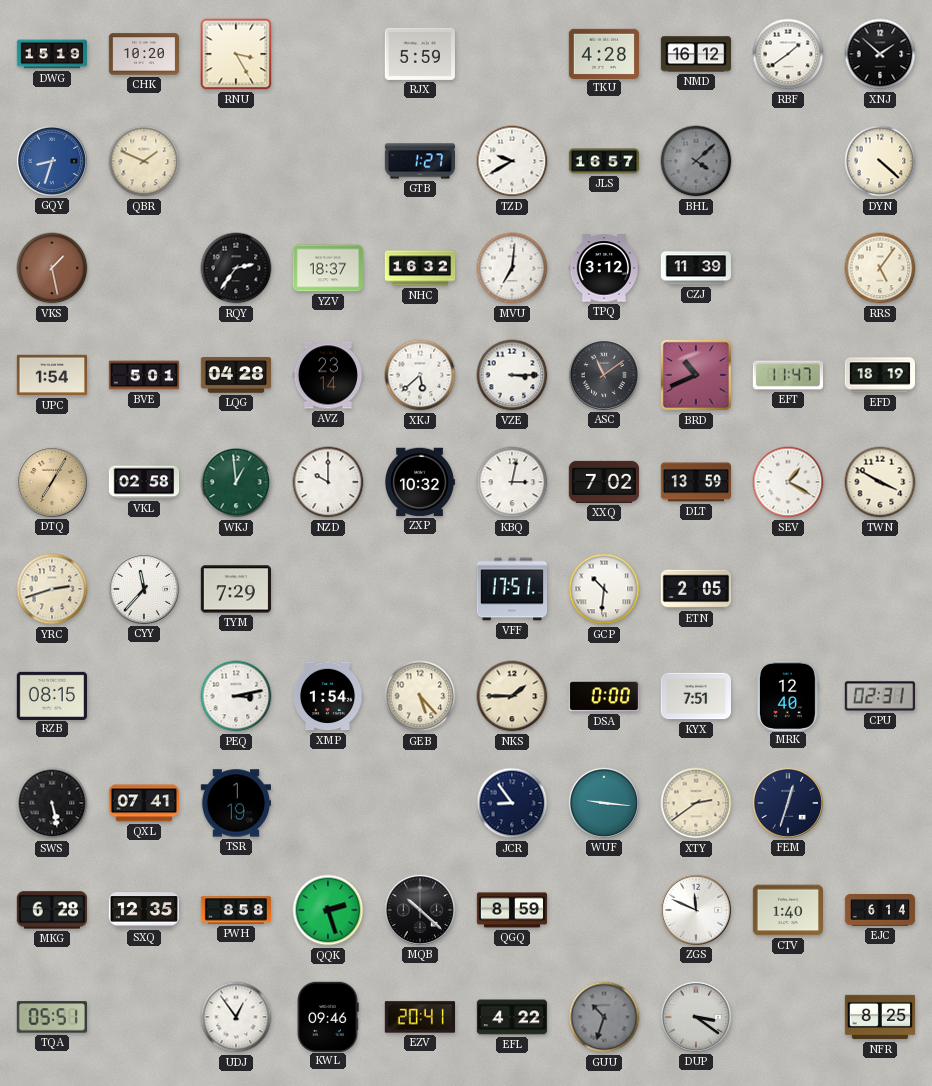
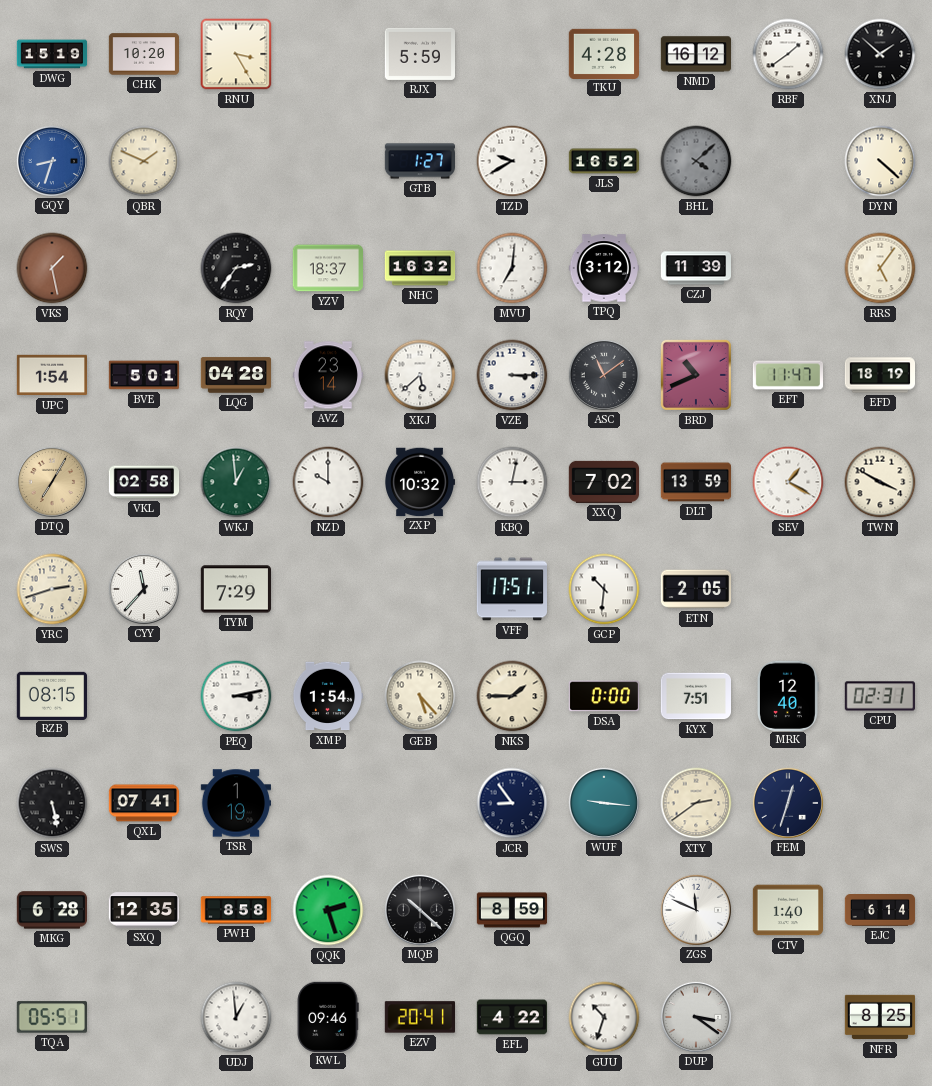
JLS: 16:57 -> 16:52
UDJ: 12:54 -> 12:59
GUU dial: grey -> white
